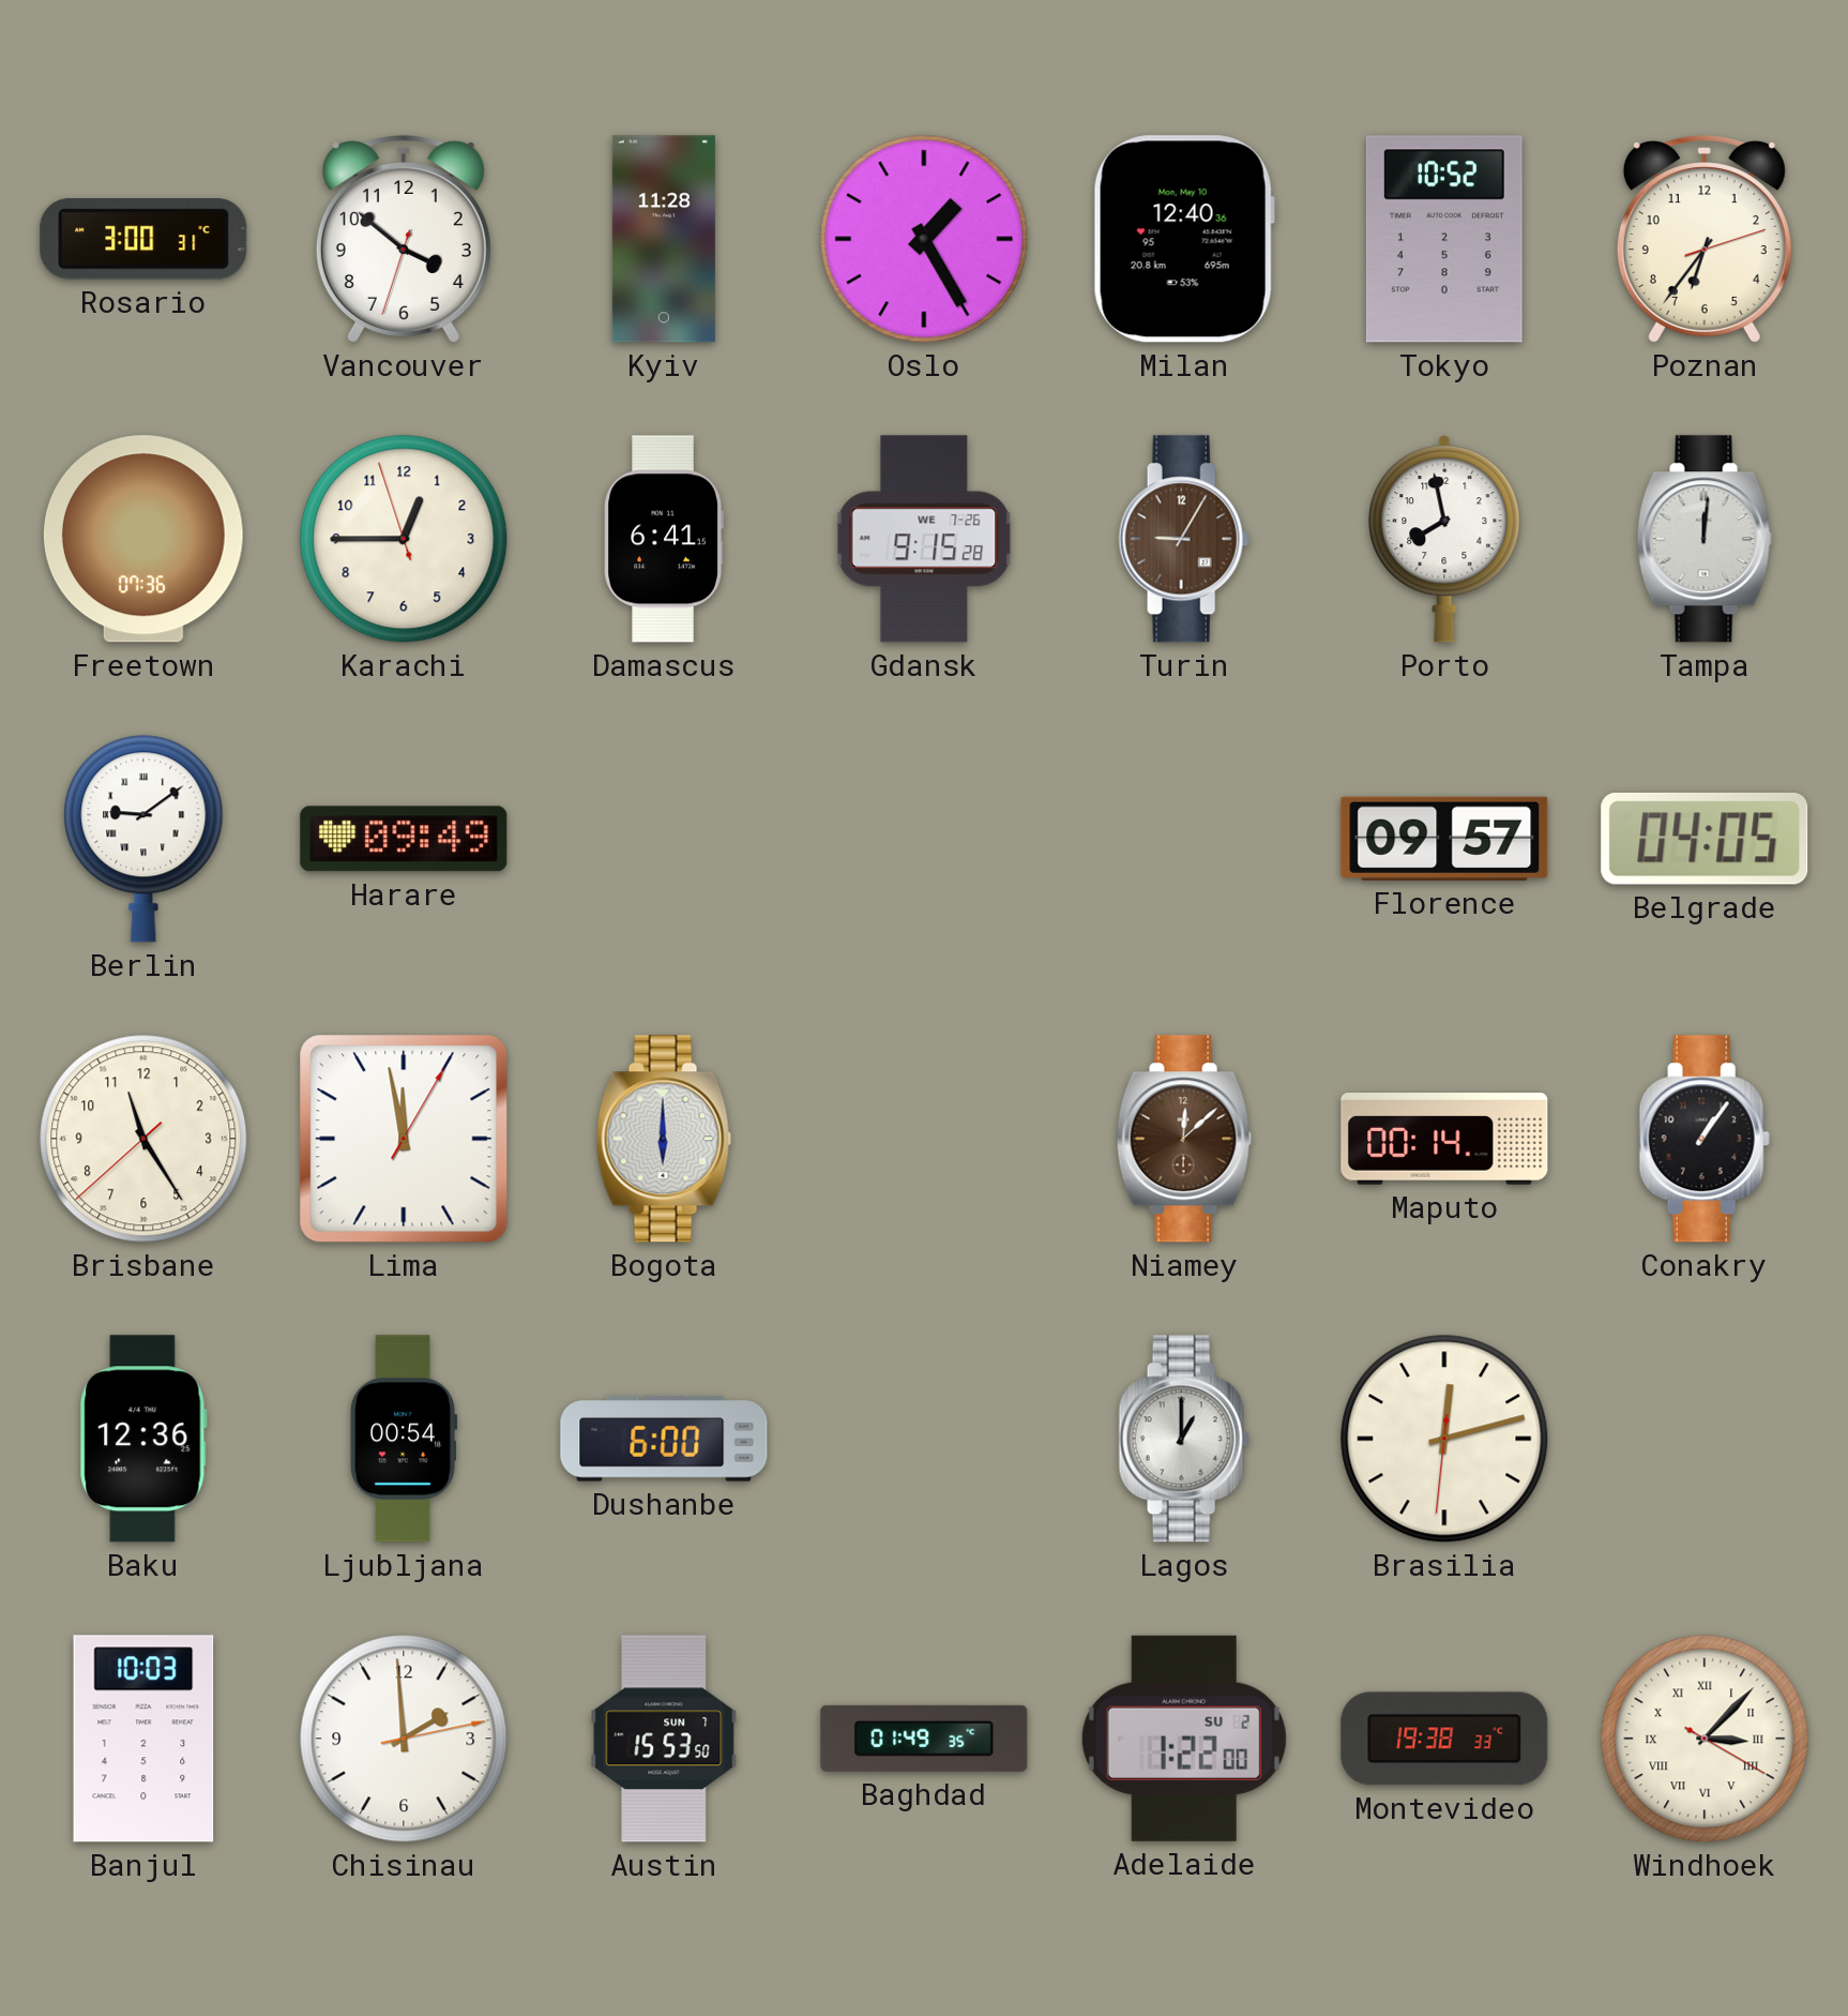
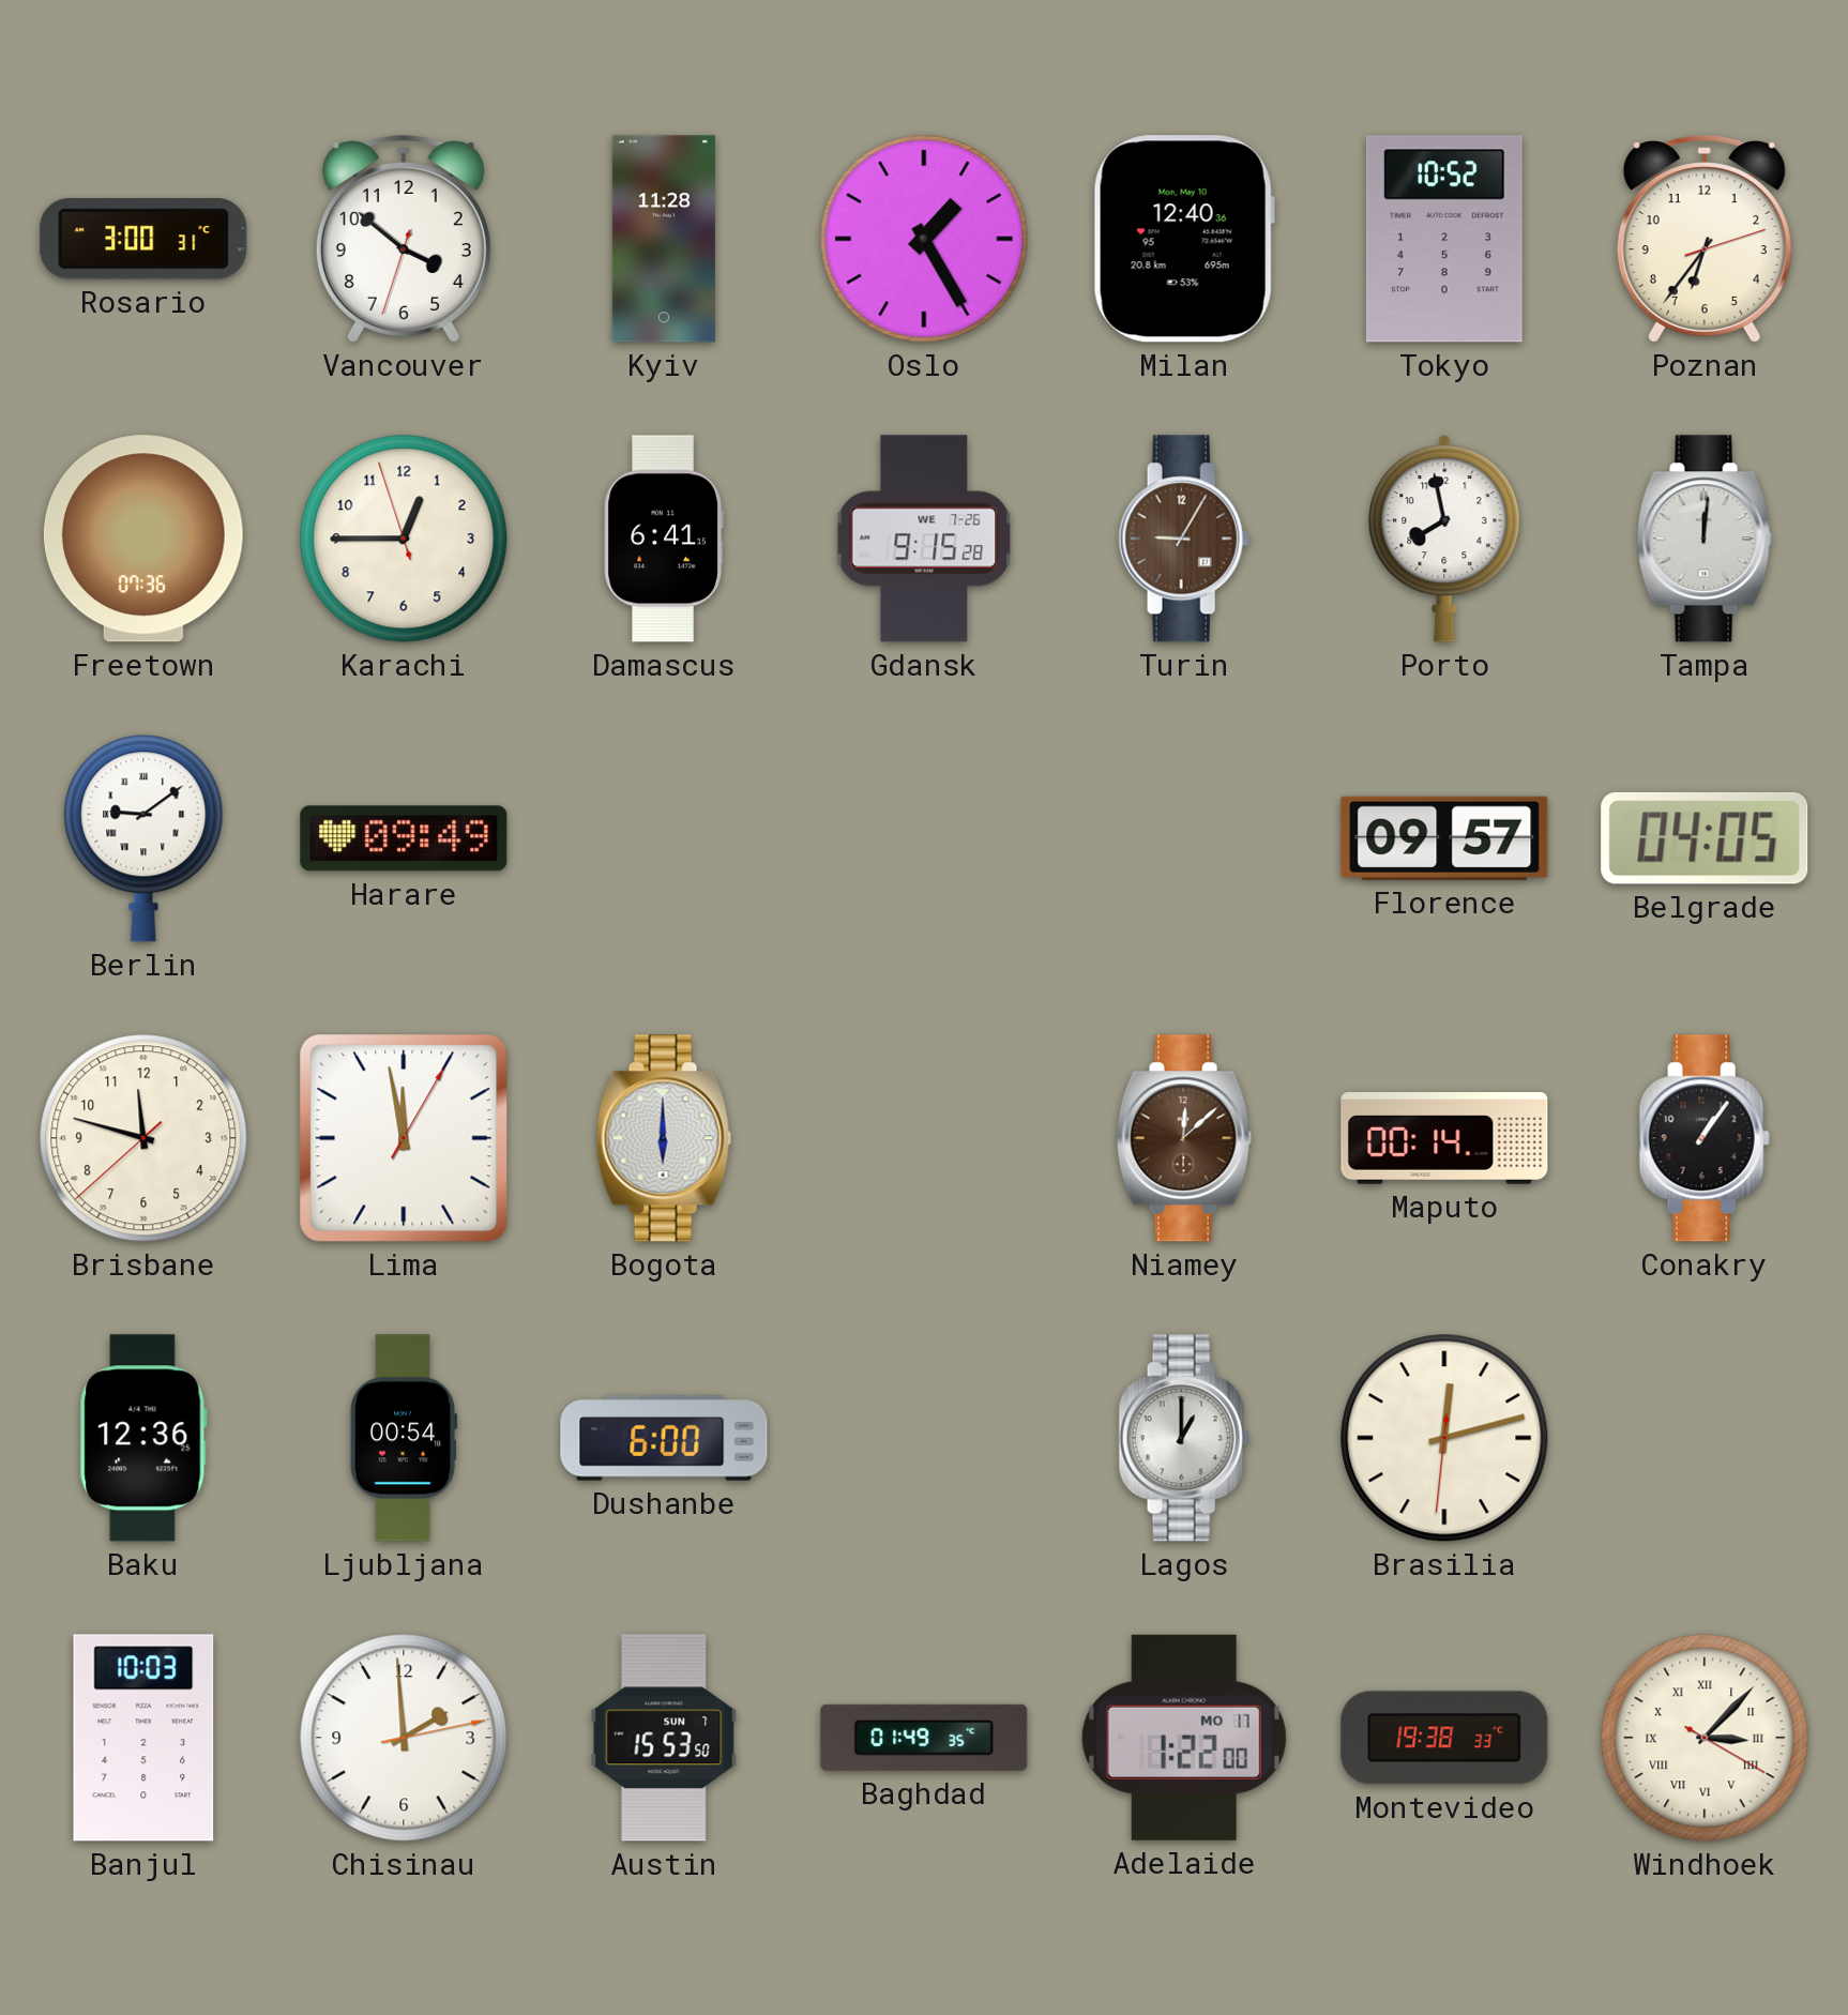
Brisbane: 11:24 -> 11:47
Adelaide date: SU 2 -> MO 17
